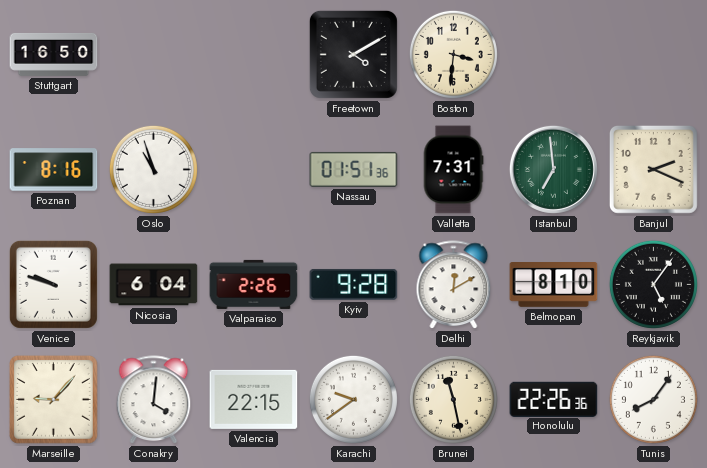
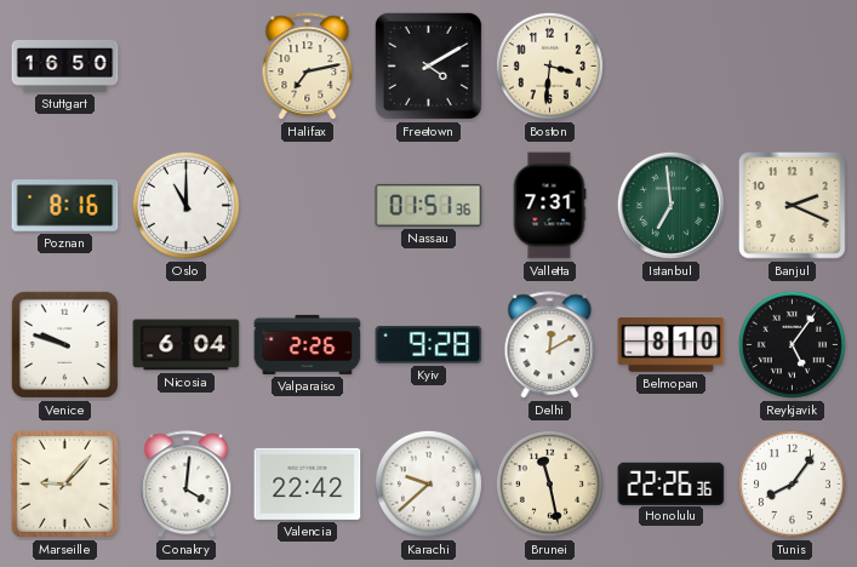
Halifax: none -> 7:13
Oslo: 10:57 -> 11:00
Valencia: 22:15 -> 22:42
Karachi: 9:39 -> 9:38
